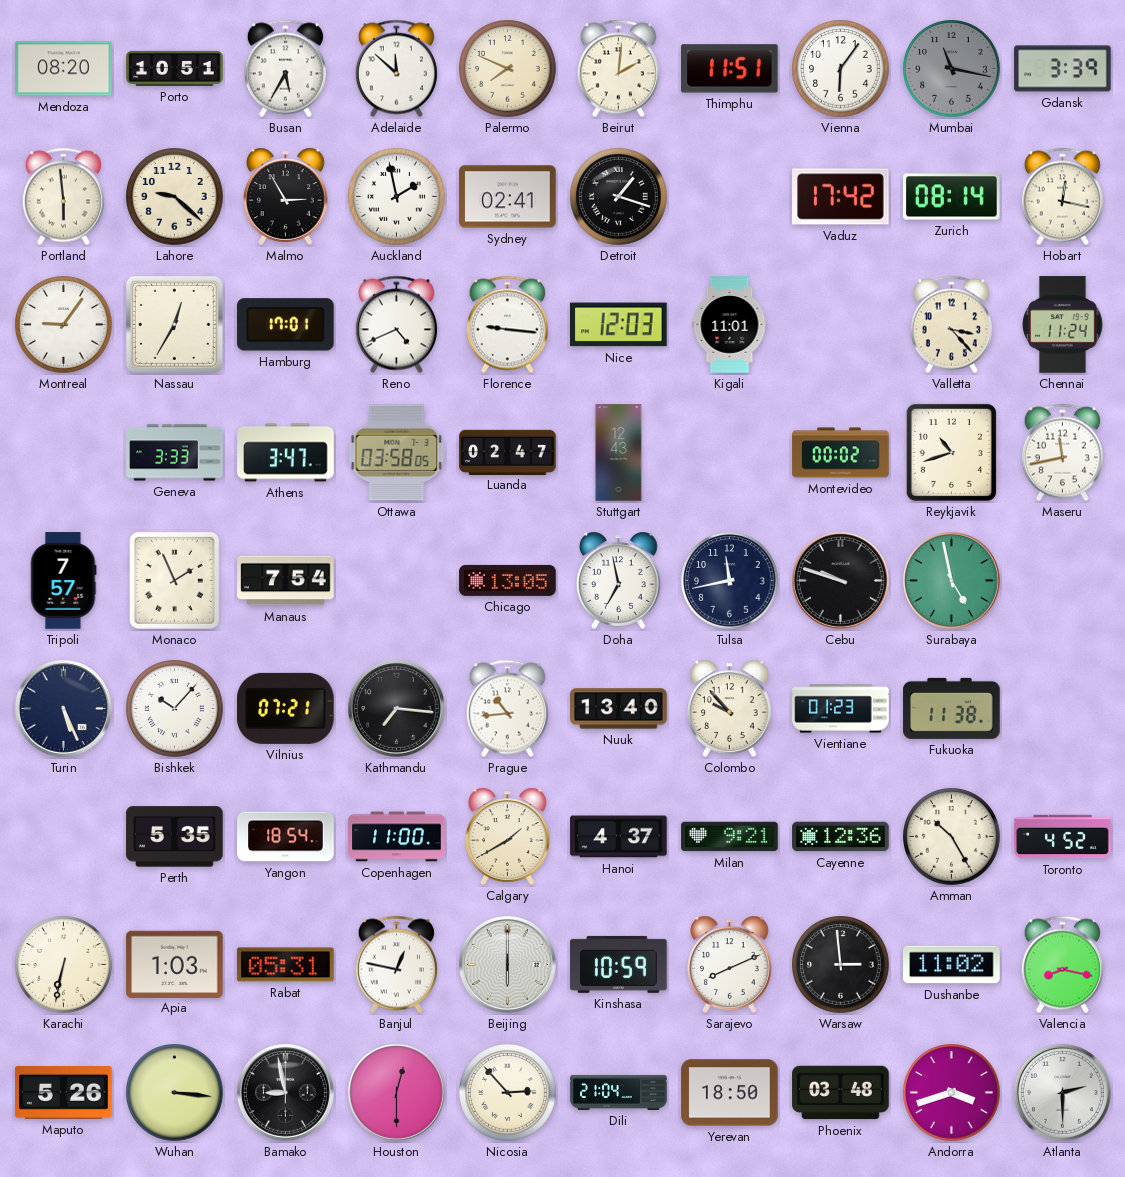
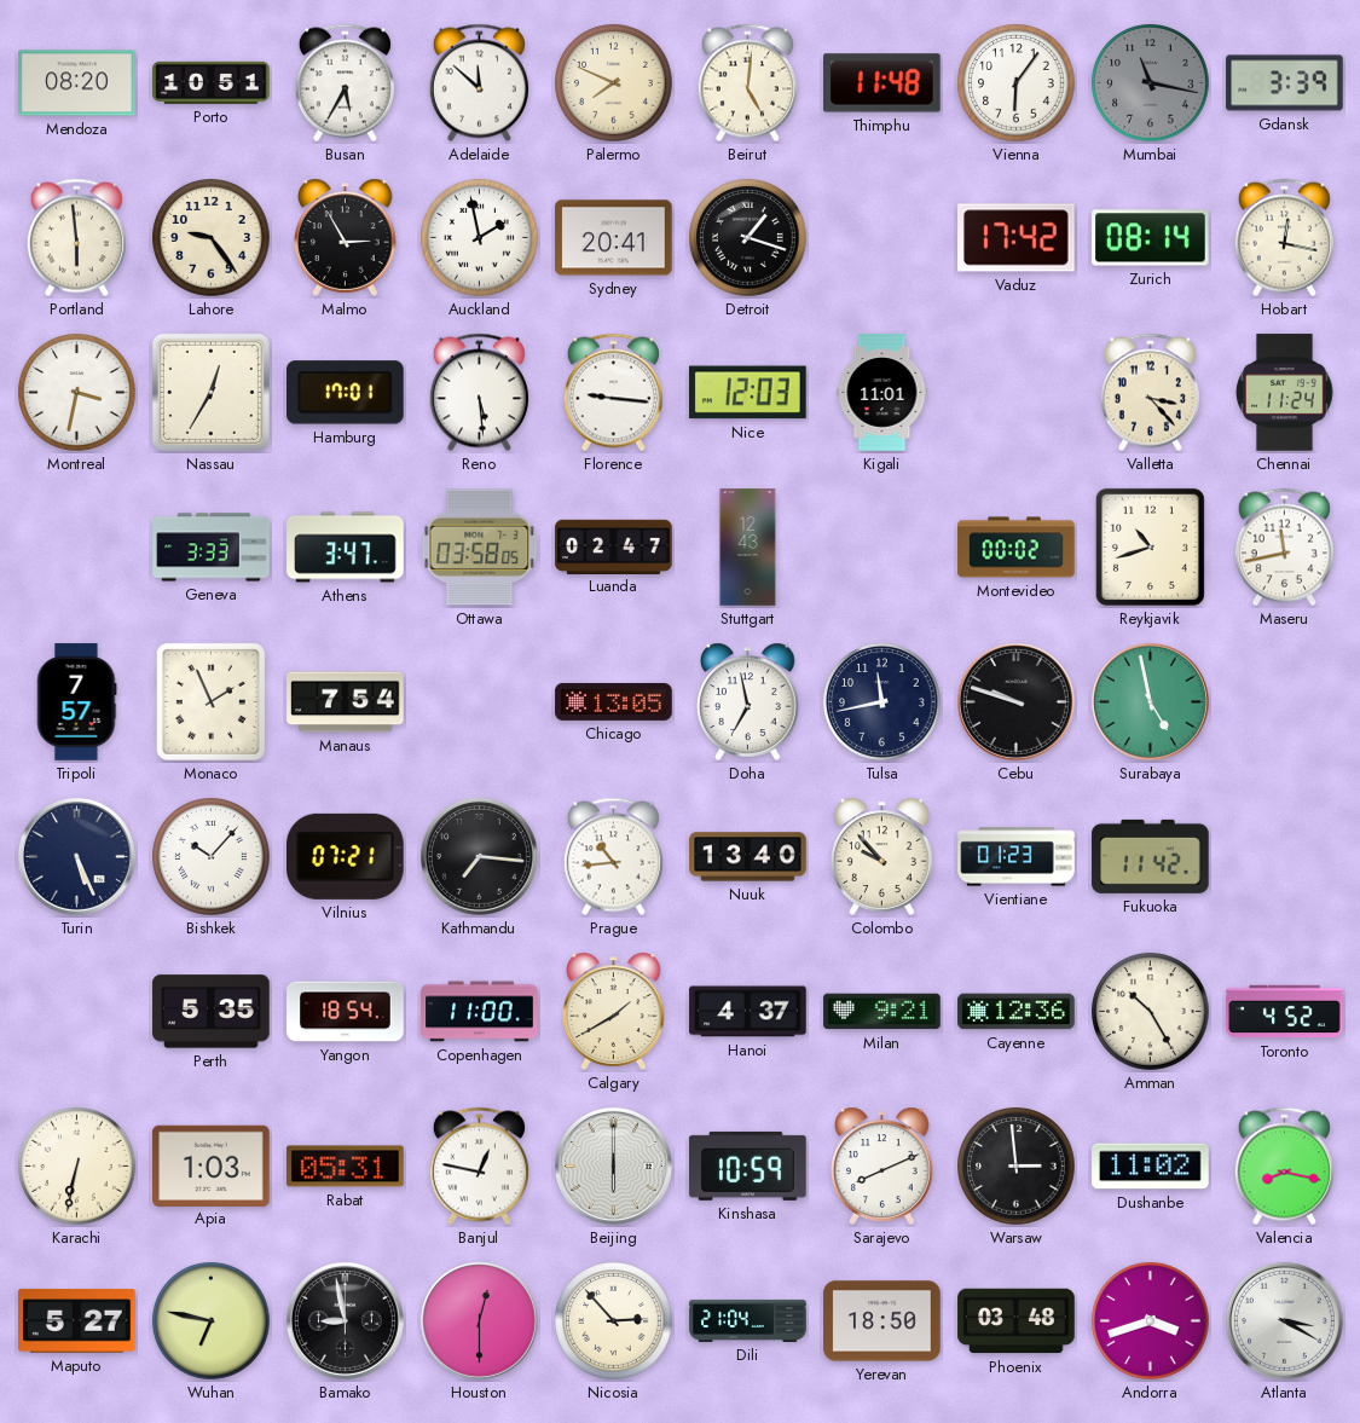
Beirut: 2:01 -> 5:01
Thimphu: 11:51 -> 11:48
Lahore: 9:22 -> 9:24
Sydney: 02:41 -> 20:41
Montreal: 9:06 -> 3:32
Reno: 4:41 -> 5:29
Fukuoka: 11:38 -> 11:42
Maputo: 5:26 -> 5:27
Wuhan: 3:16 -> 6:47
Atlanta: 2:30 -> 3:20
